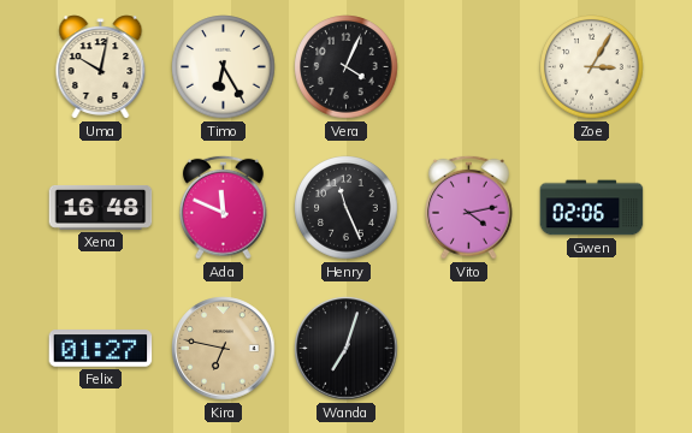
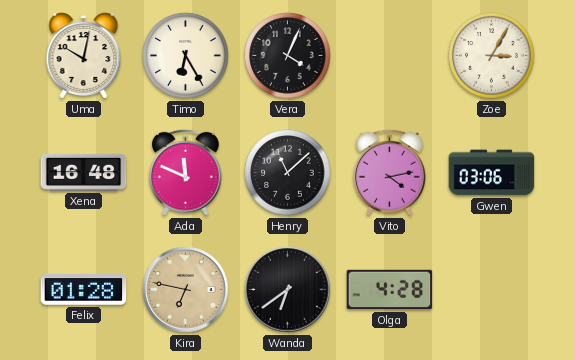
Henry: 11:26 -> 11:08
Gwen: 02:06 -> 03:06
Felix: 01:27 -> 01:28
Wanda: 7:03 -> 6:39
Olga: none -> 4:28
